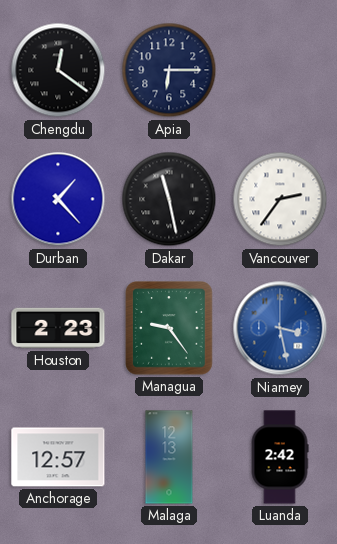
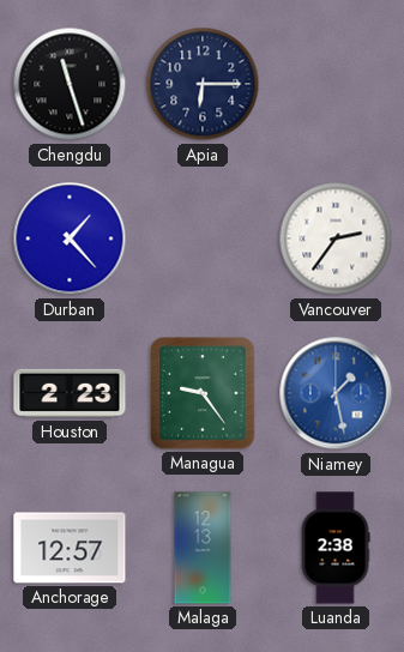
Chengdu: 12:21 -> 11:27
Dakar: 11:28 -> none
Niamey: 3:28 -> 1:28
Luanda: 2:42 -> 2:38
